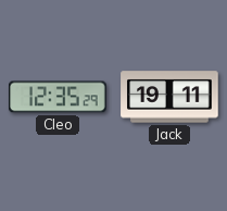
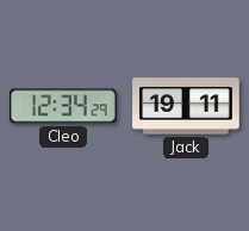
Cleo: 12:35 -> 12:34
